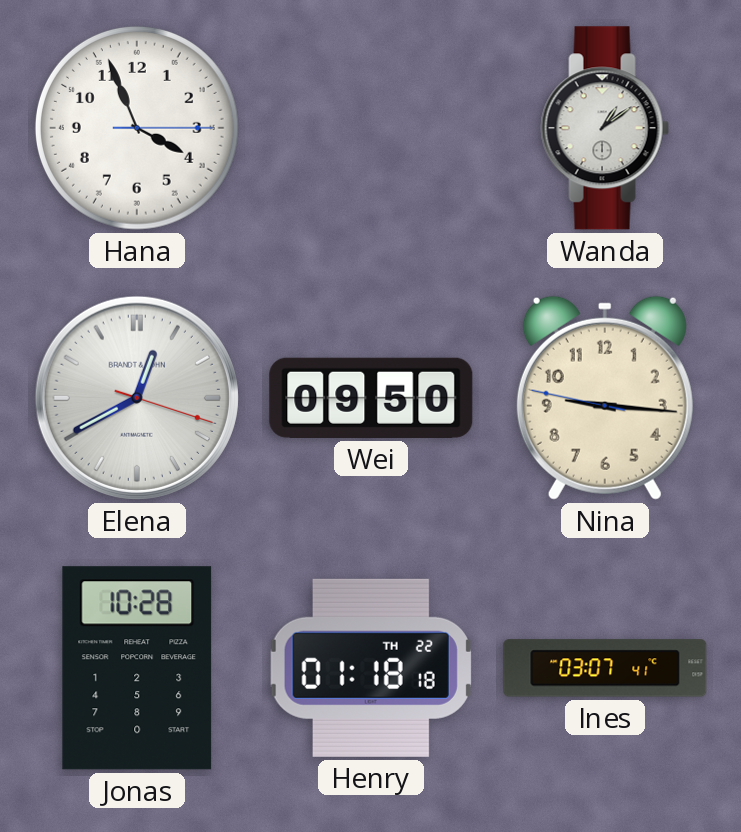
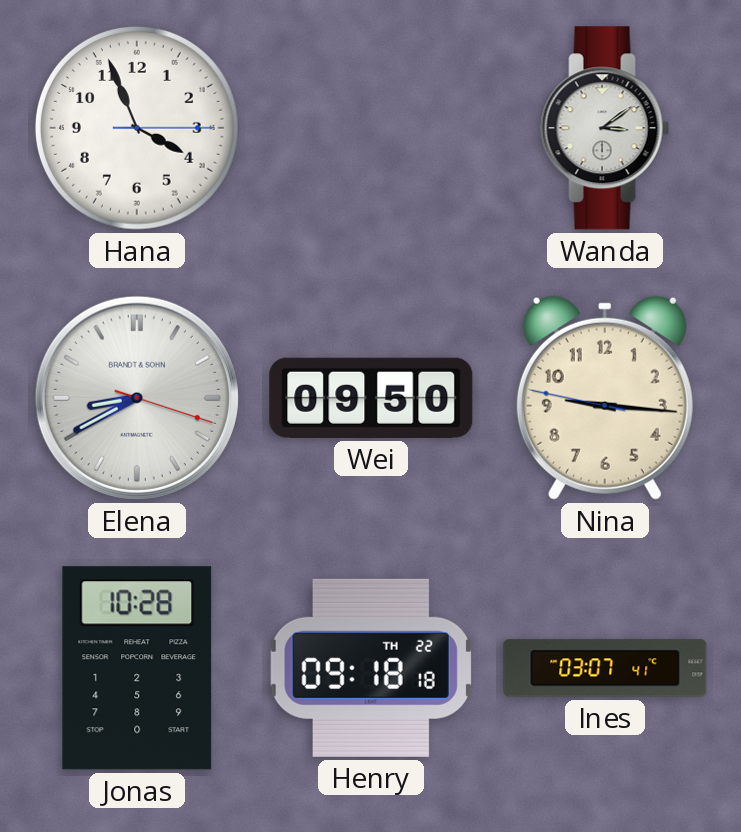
Wanda: 1:09 -> 3:09
Elena: 12:40 -> 8:40
Henry: 01:18 -> 09:18
